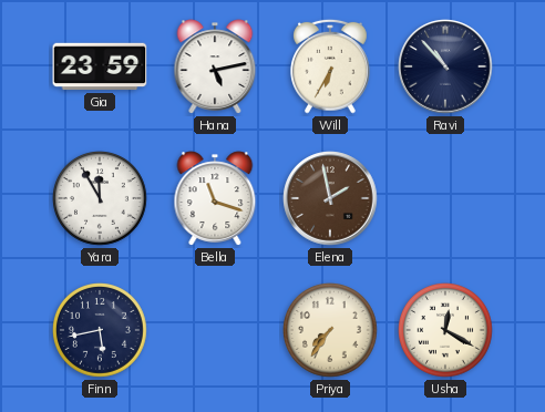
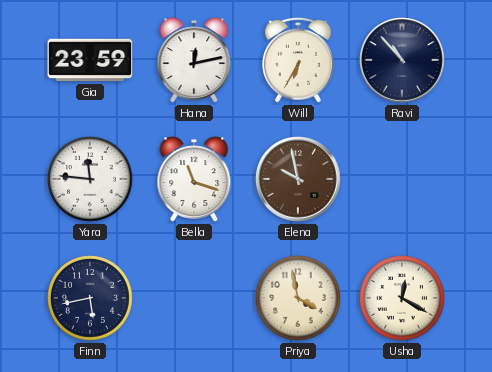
Hana: 5:13 -> 12:13
Yara: 11:55 -> 11:46
Elena: 1:58 -> 9:58
Priya: 7:36 -> 3:58
